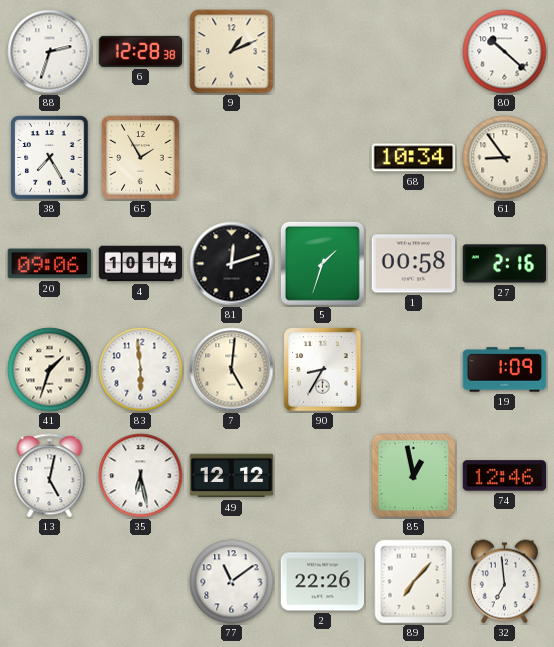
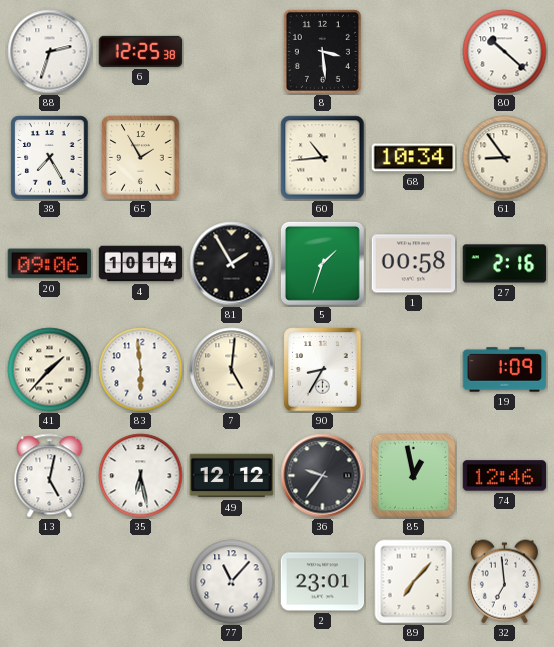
6: 12:28 -> 12:25
9: 1:11 -> none
8: none -> 3:29
60: none -> 10:44
81: 12:12 -> 1:55
41: 1:33 -> 1:37
36: none -> 9:36
77: 11:09 -> 11:07
2: 22:26 -> 23:01
